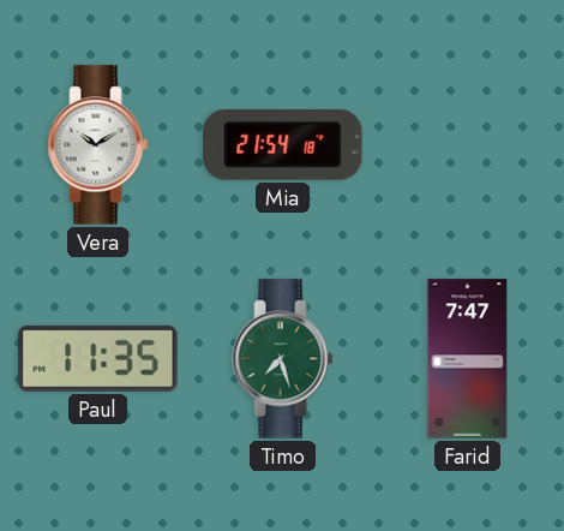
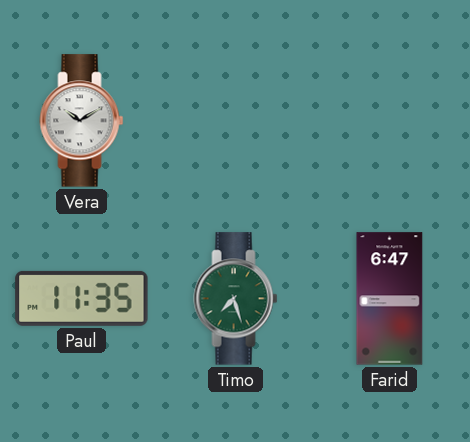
Mia: 21:54 -> none
Farid: 7:47 -> 6:47
